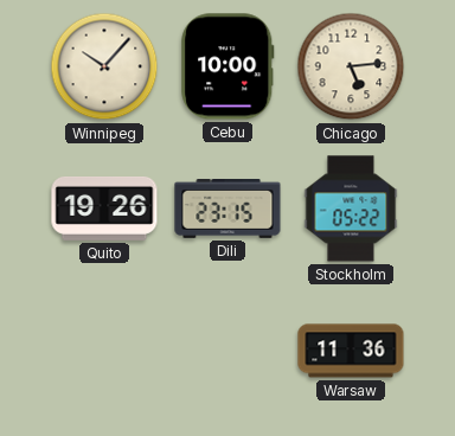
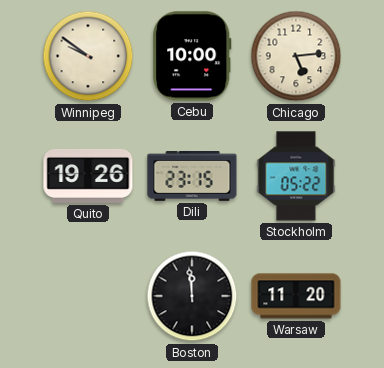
Winnipeg: 10:07 -> 9:51
Boston: none -> 11:59
Warsaw: 11:36 -> 11:20
